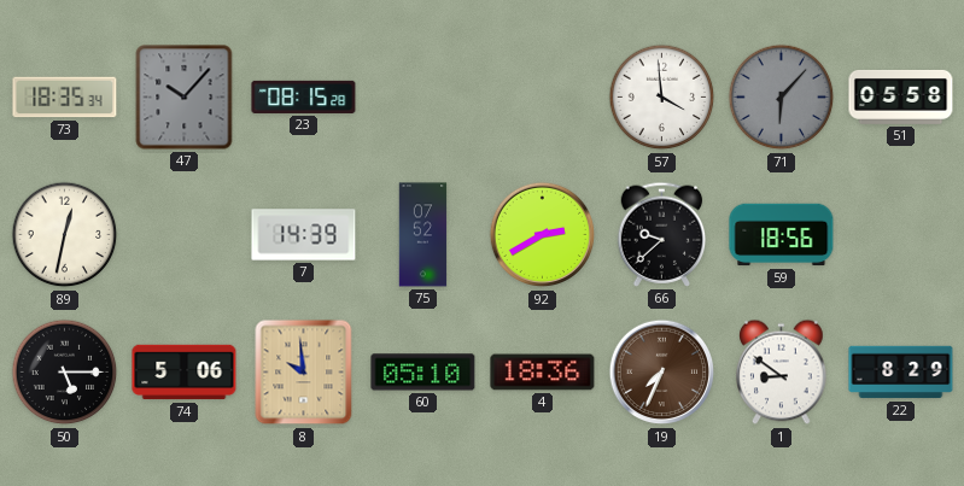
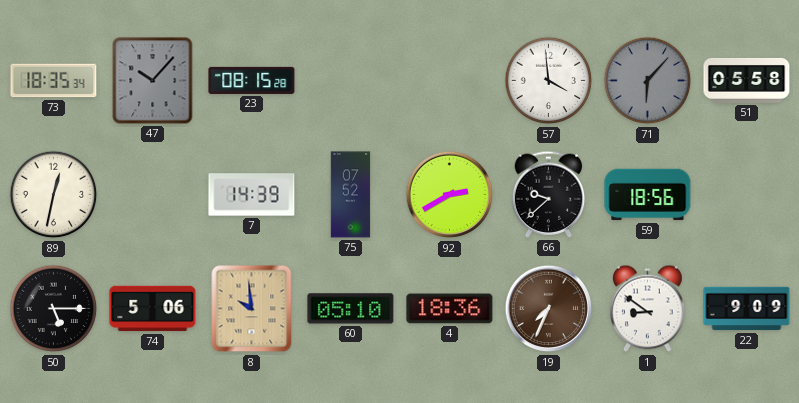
22: 8:29 -> 9:09
